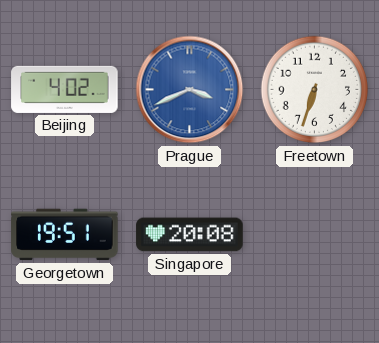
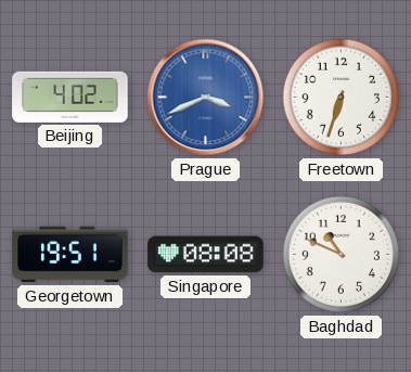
Singapore: 20:08 -> 08:08
Baghdad: none -> 10:49
